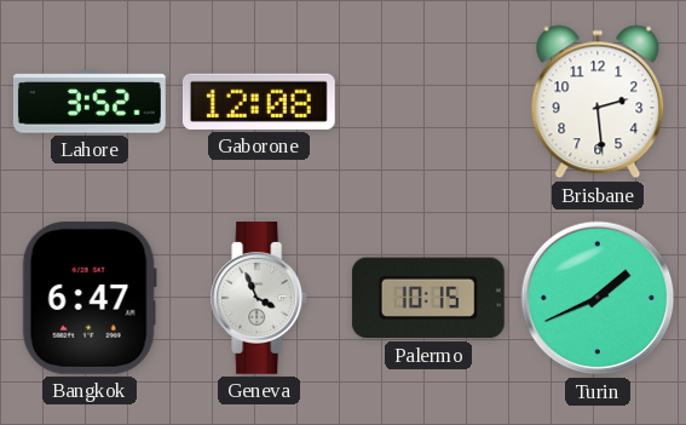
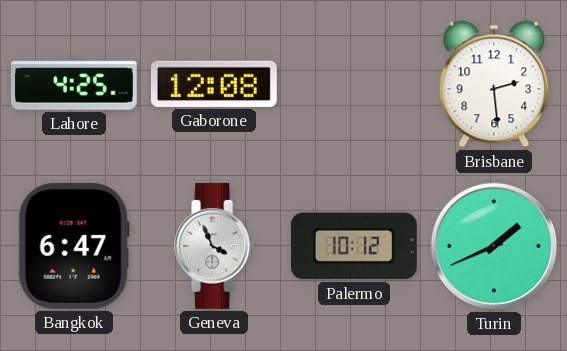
Lahore: 3:52 -> 4:25
Palermo: 10:15 -> 10:12
